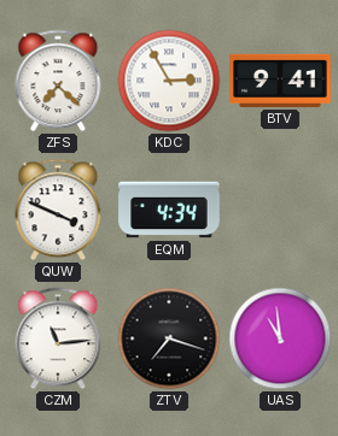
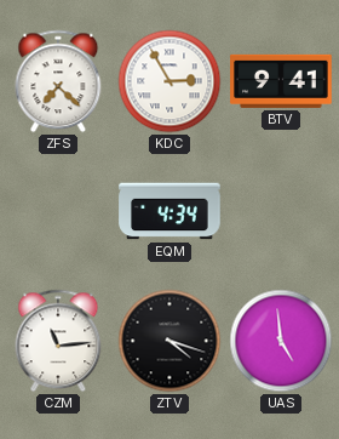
QUW: 3:49 -> none
ZTV: 7:18 -> 4:18
UAS: 10:59 -> 4:59
